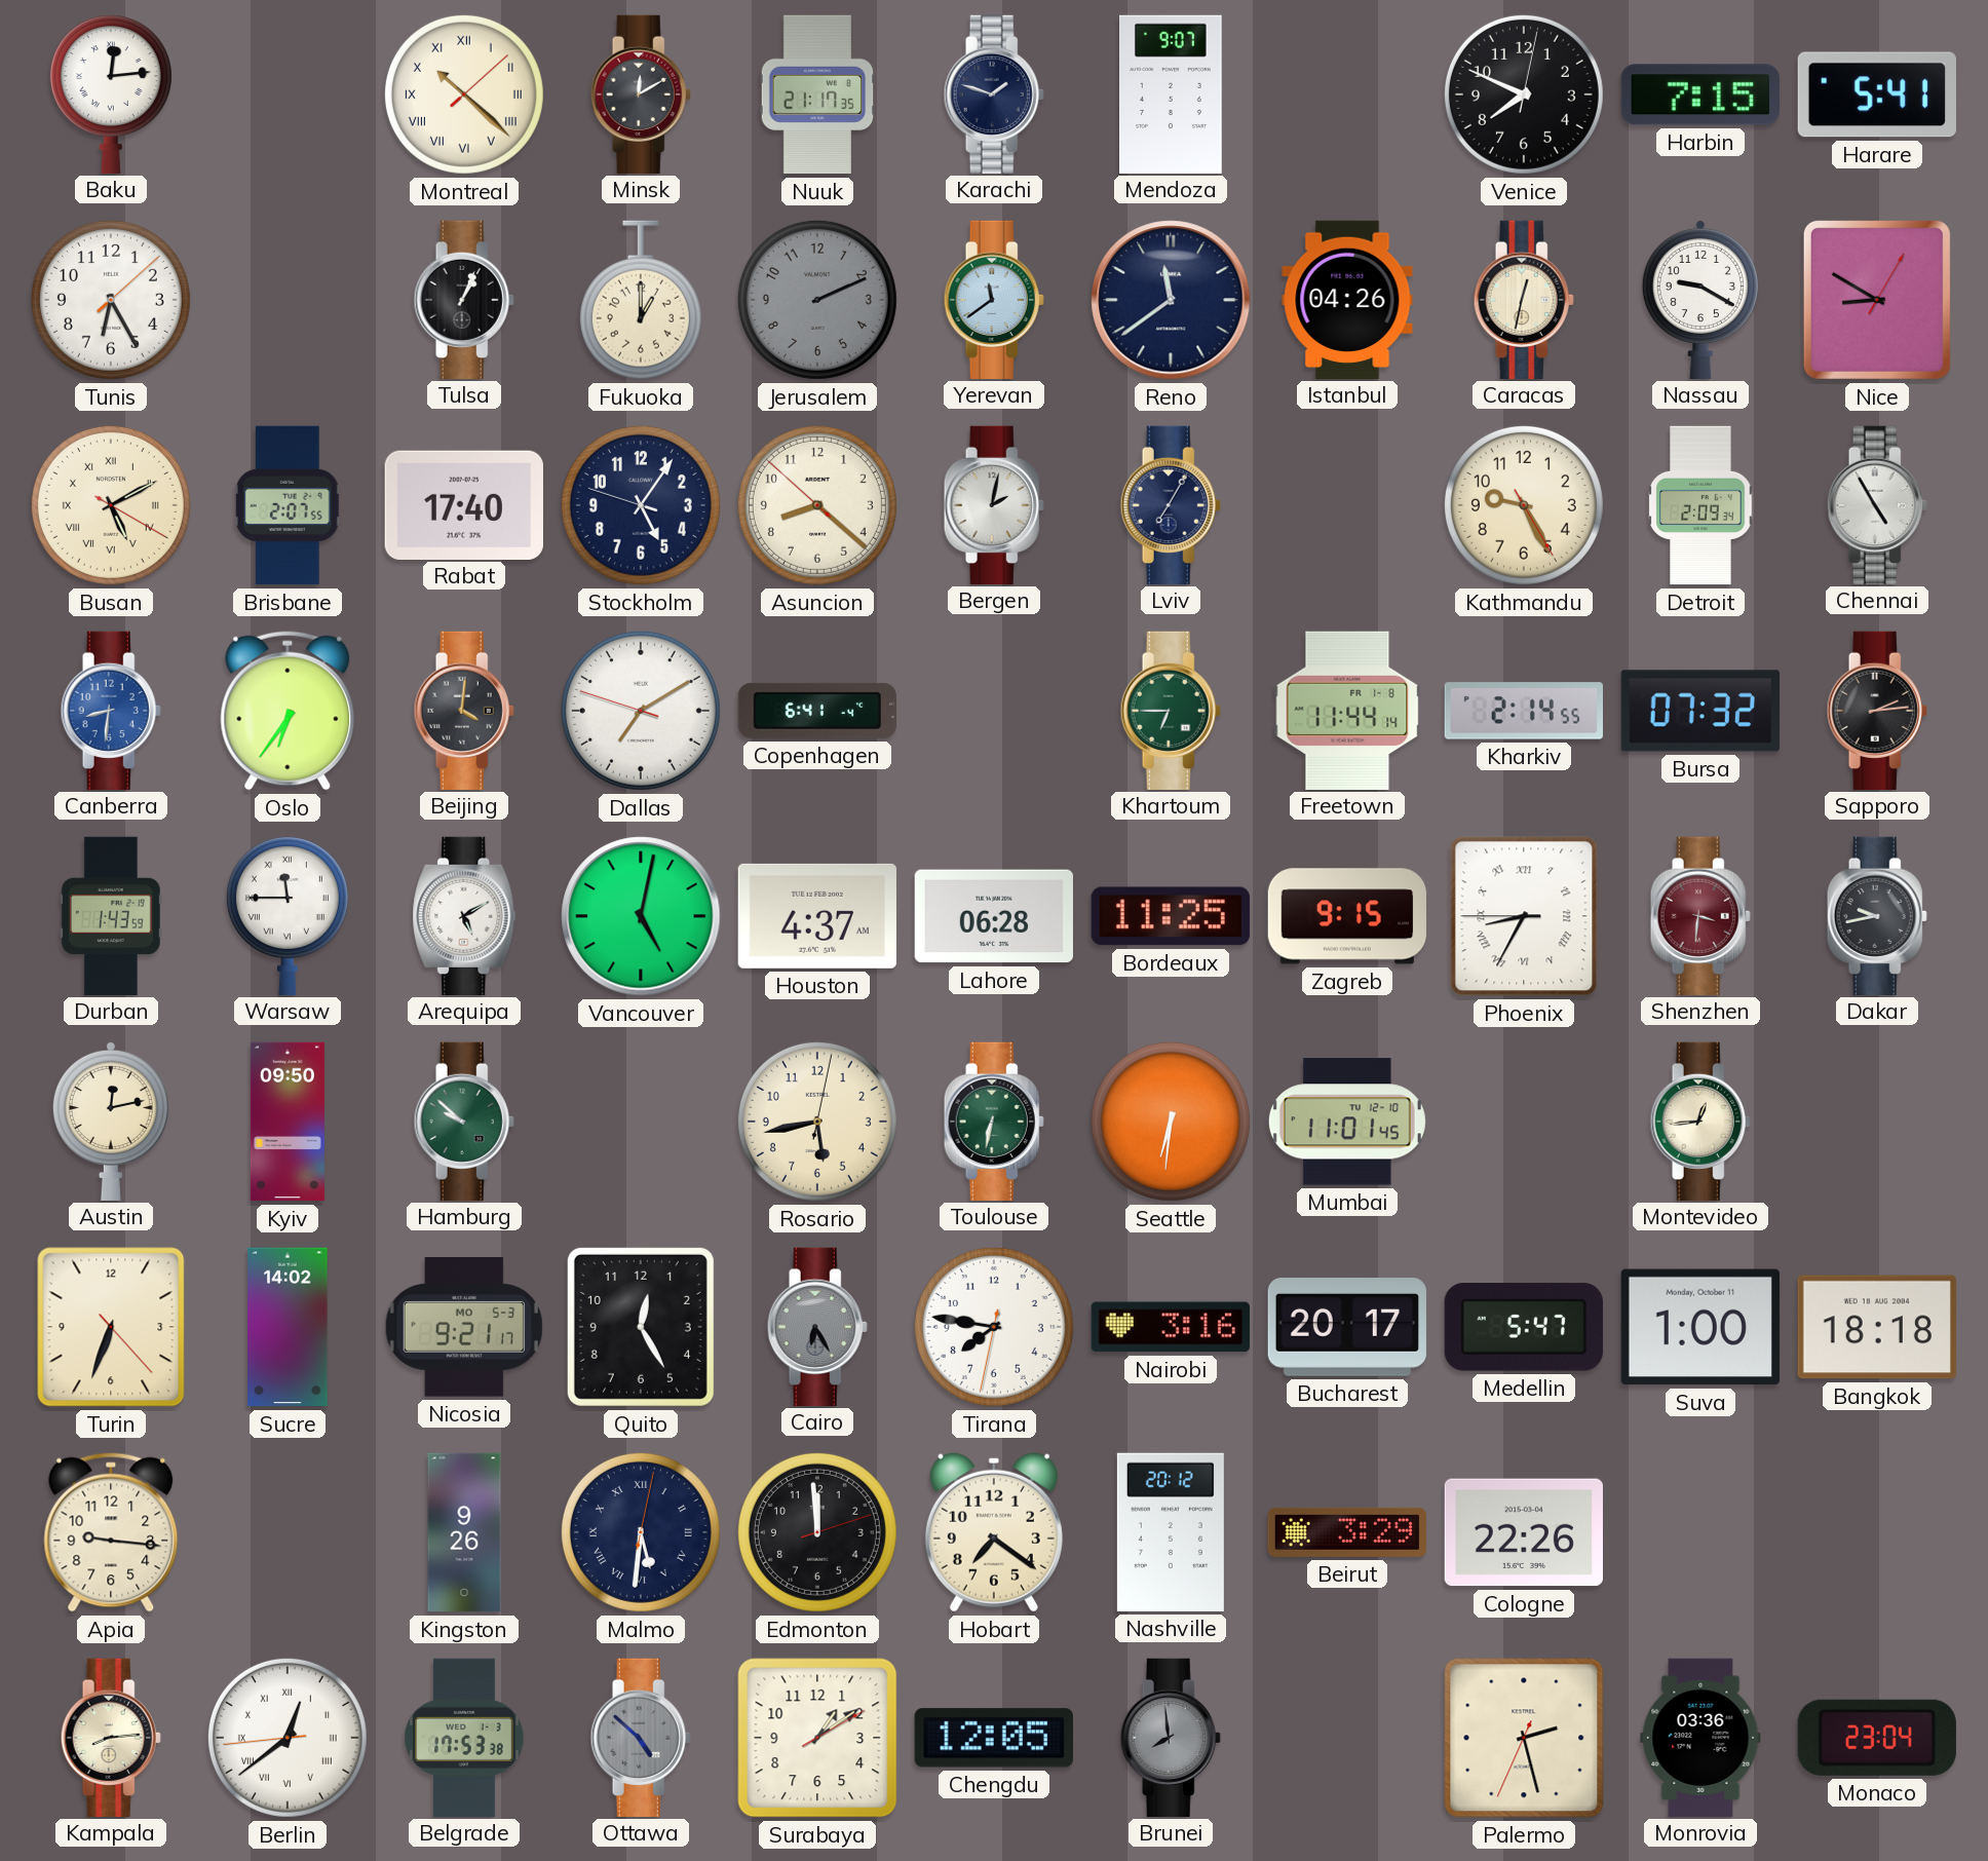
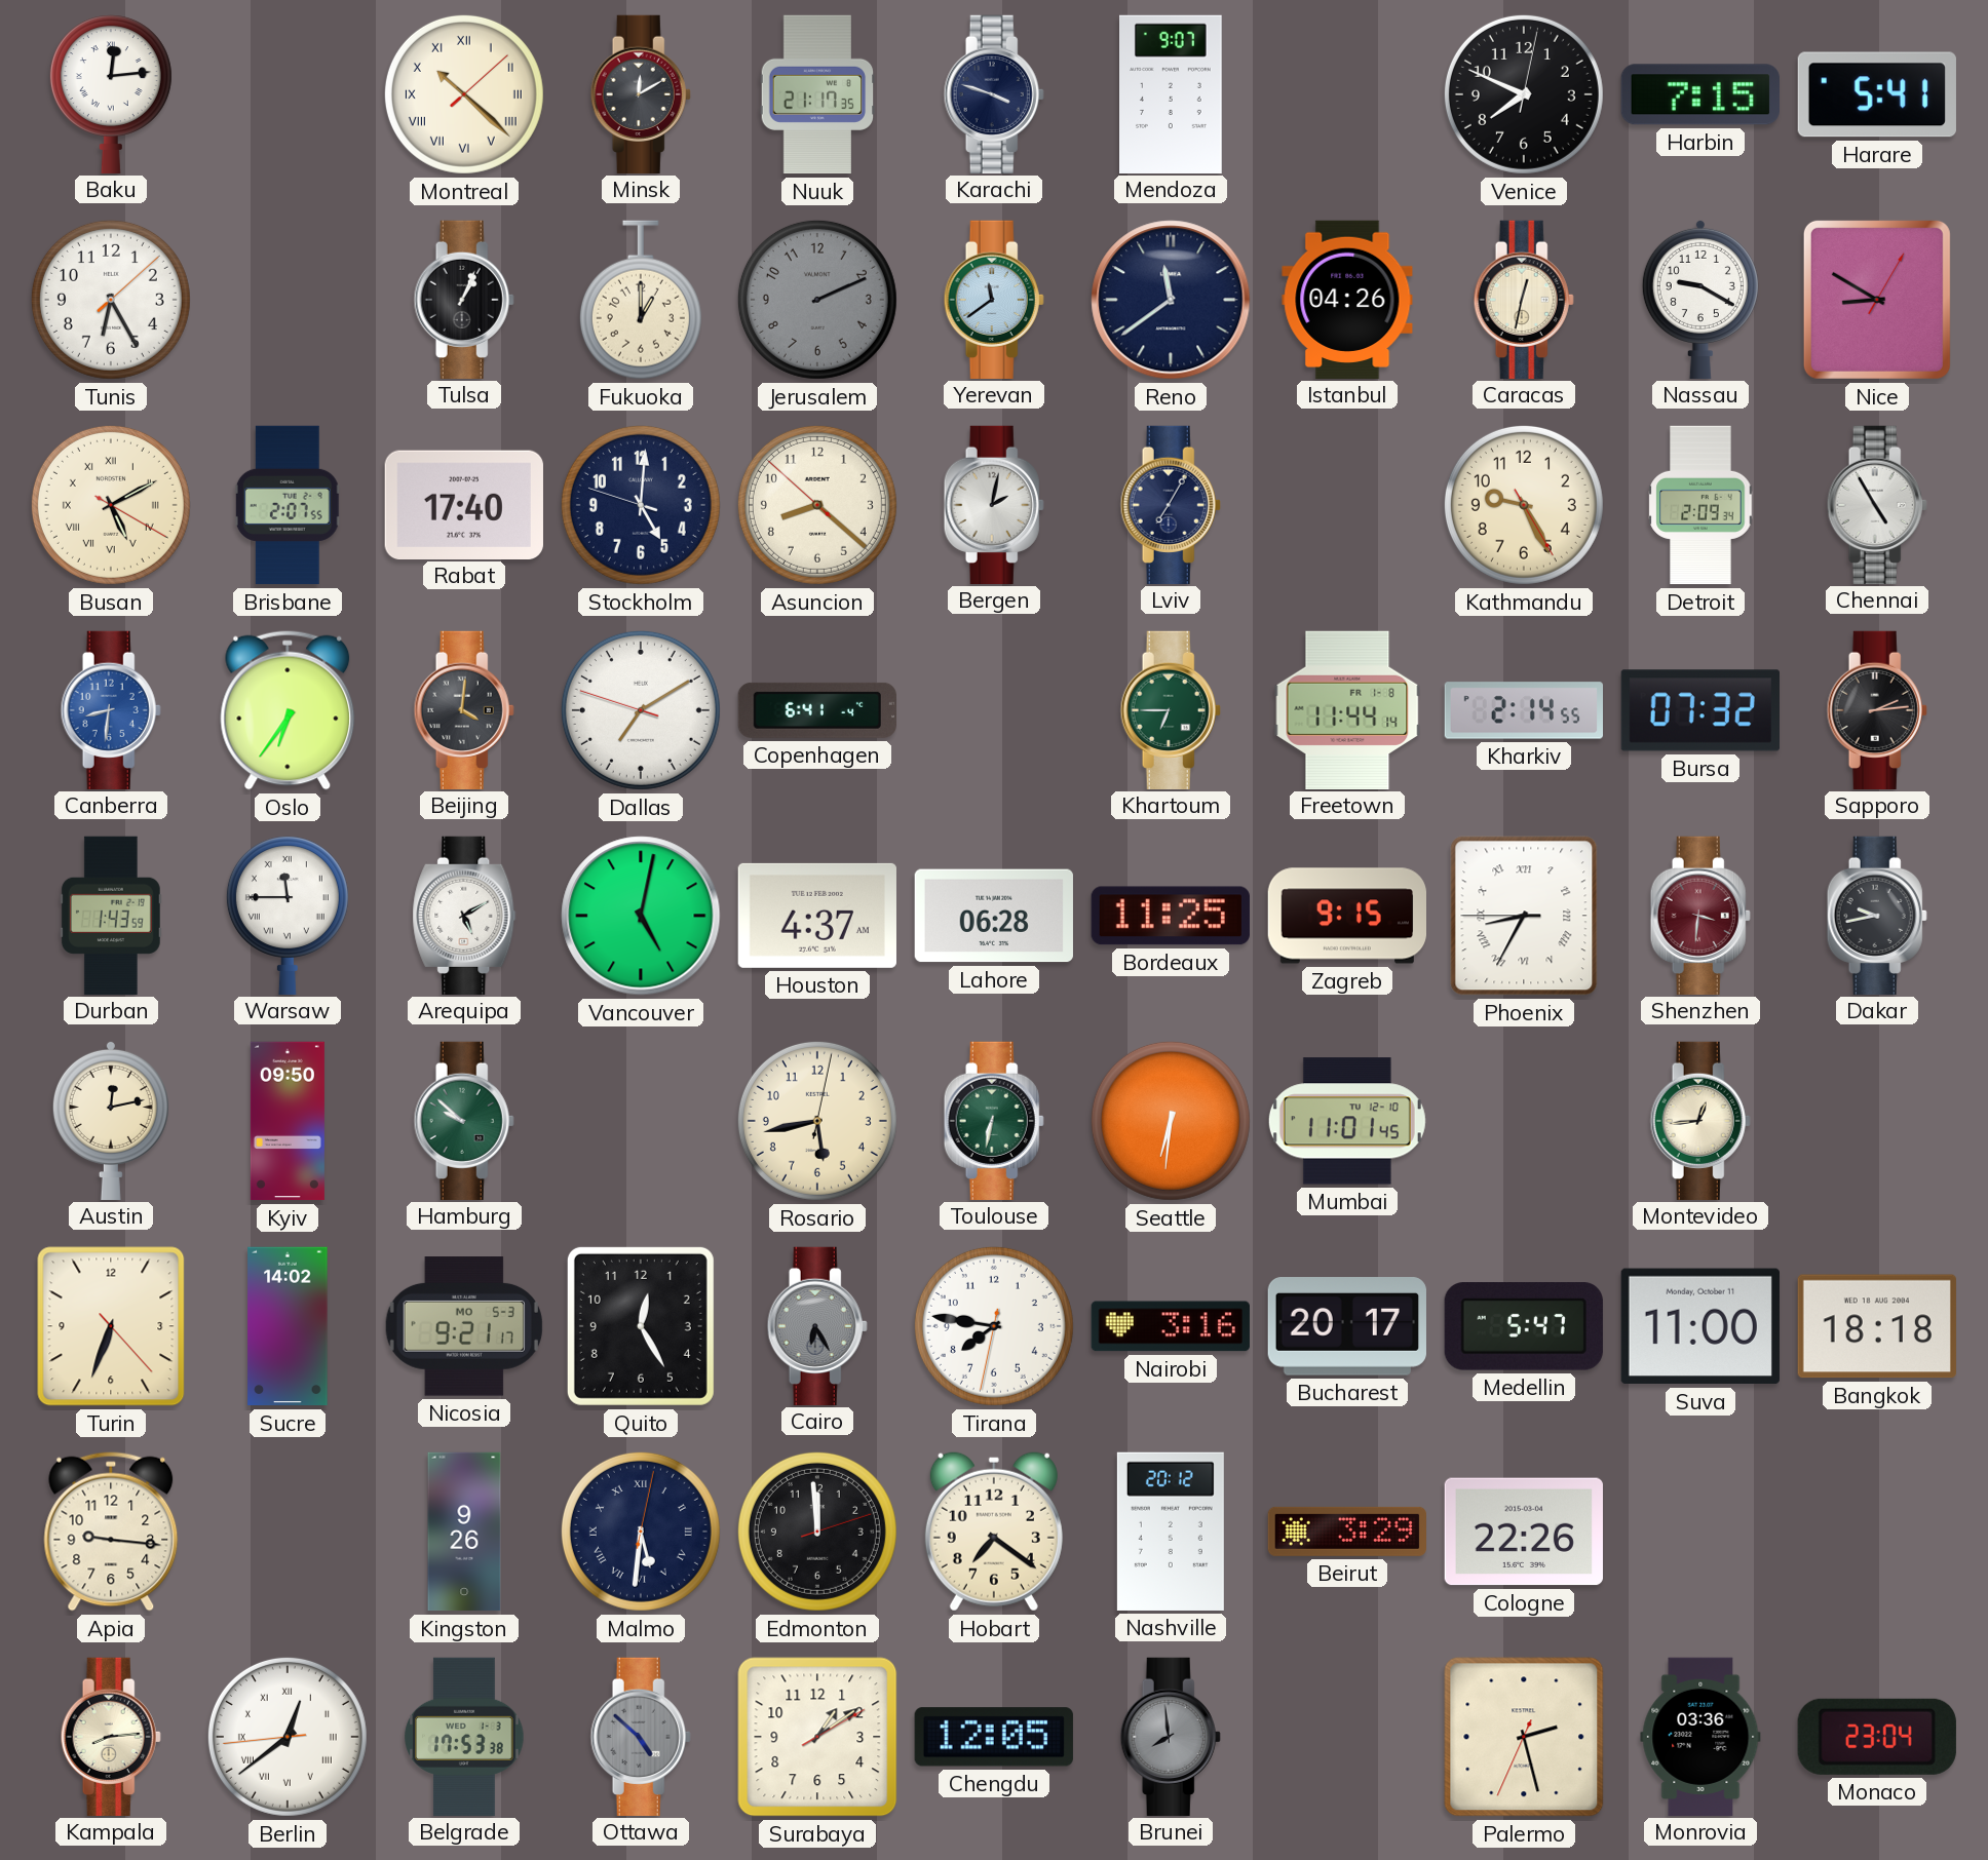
Karachi: 1:48 -> 3:48
Stockholm: 5:05 -> 5:00
Suva: 1:00 -> 11:00
